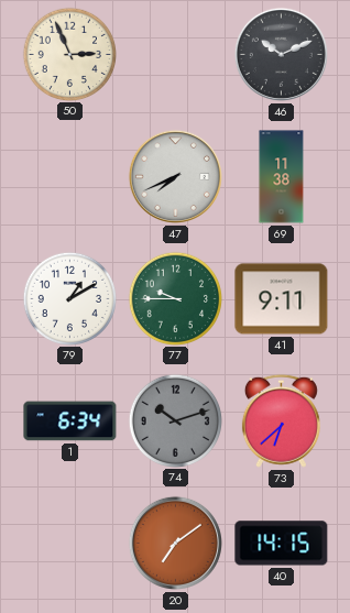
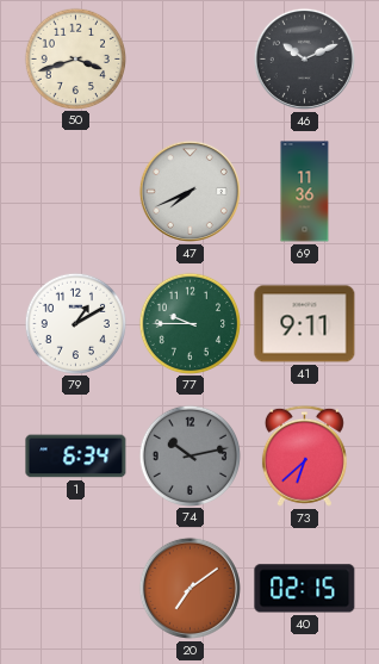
50: 2:56 -> 3:42
69: 11:38 -> 11:36
74: 10:12 -> 10:13
40: 14:15 -> 02:15
